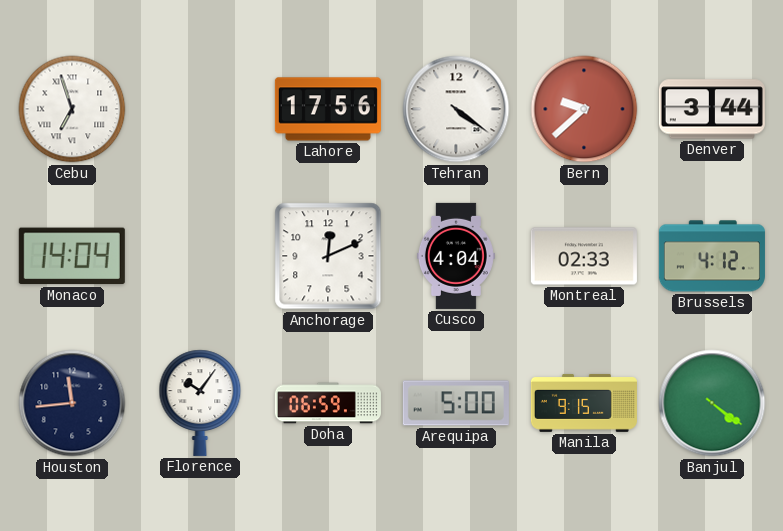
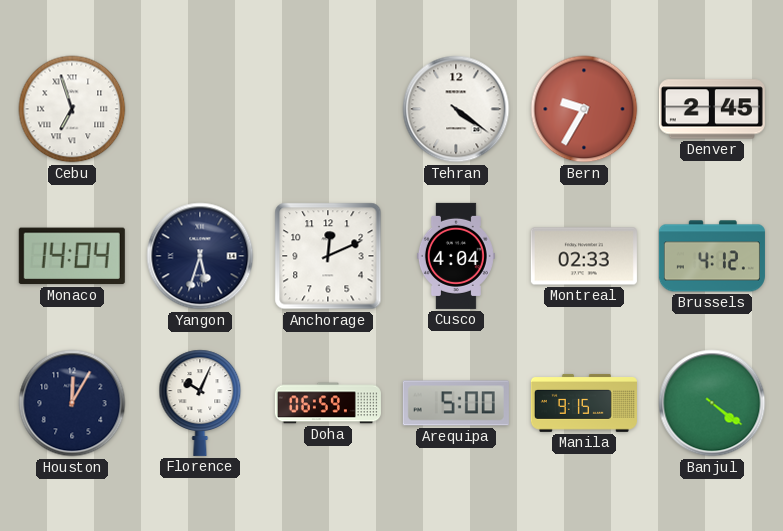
Lahore: 17:56 -> none
Bern: 9:38 -> 9:35
Denver: 3:44 -> 2:45
Yangon: none -> 5:33
Houston: 11:44 -> 12:05
Florence: 10:06 -> 10:04
